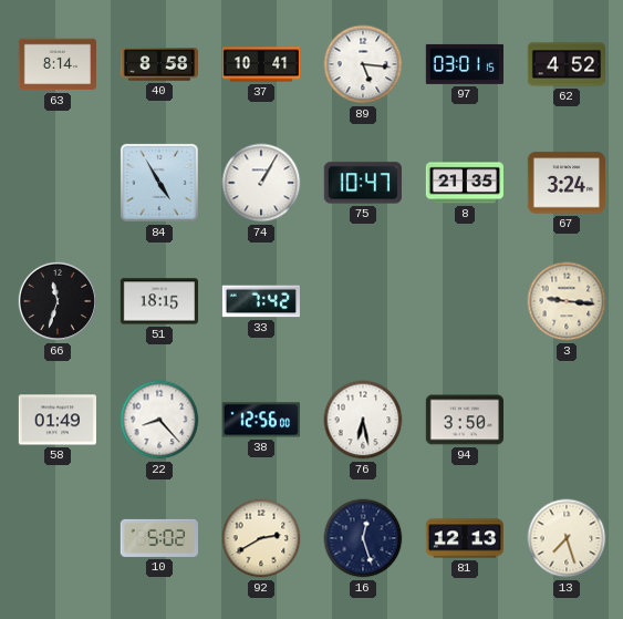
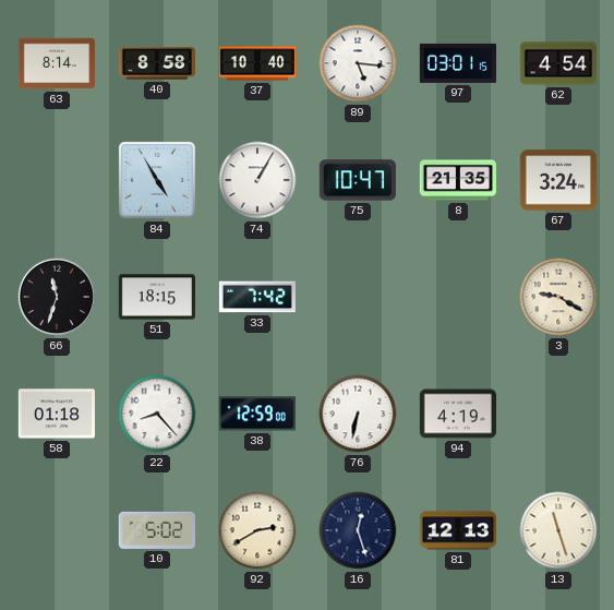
37: 10:41 -> 10:40
62: 4:52 -> 4:54
3: 9:16 -> 9:20
58: 01:49 -> 01:18
38: 12:56 -> 12:59
76: 6:28 -> 6:32
94: 3:50 -> 4:19
13: 7:27 -> 11:27
